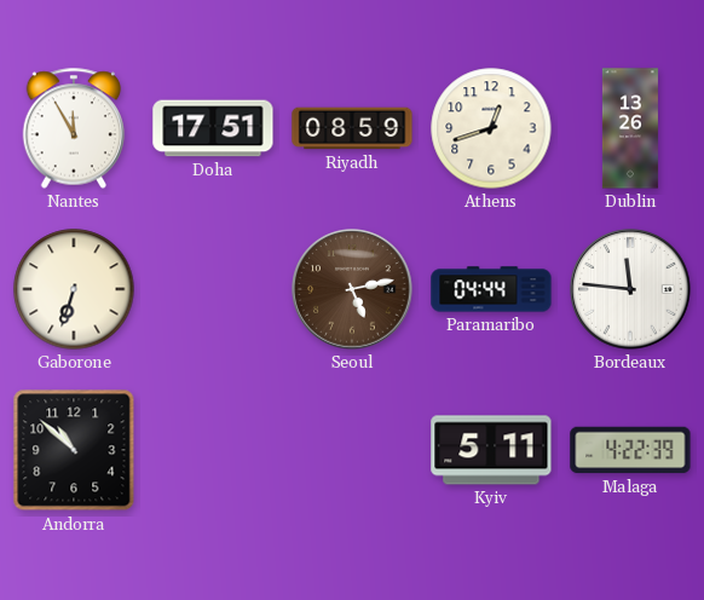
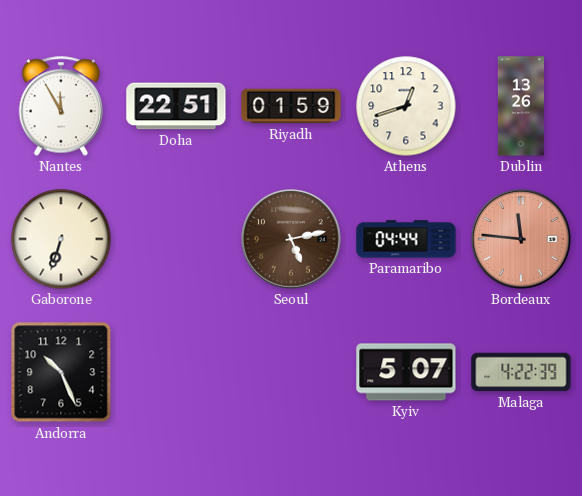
Doha: 17:51 -> 22:51
Riyadh: 08:59 -> 01:59
Bordeaux dial: white -> salmon
Andorra: 10:52 -> 10:26
Kyiv: 5:11 -> 5:07
